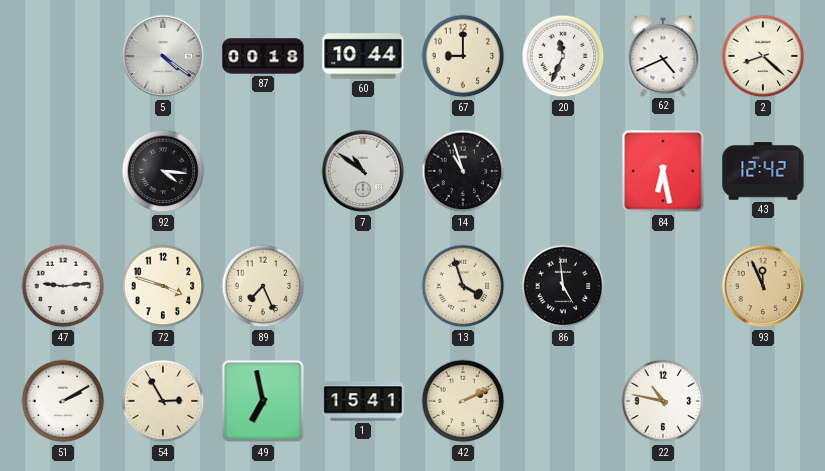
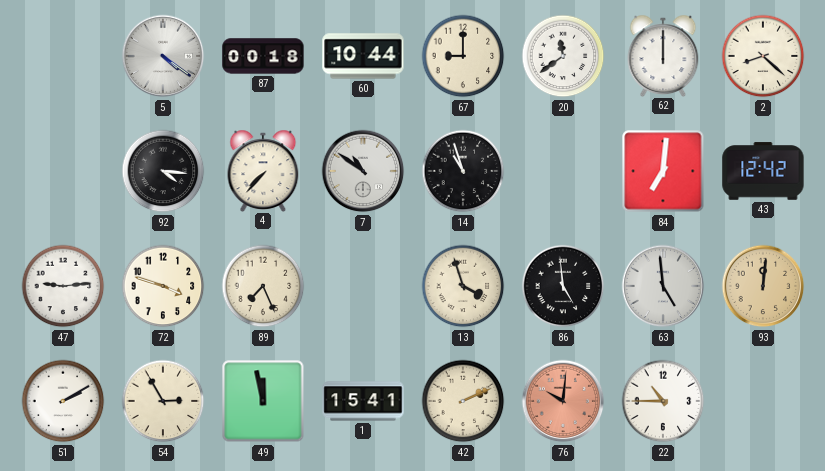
20: 11:34 -> 11:39
62: 4:41 -> 12:00
4: none -> 7:37
84: 6:28 -> 7:01
63: none -> 4:59
93: 11:56 -> 12:01
49: 6:58 -> 11:58
76: none -> 10:01
22: 10:47 -> 10:45
